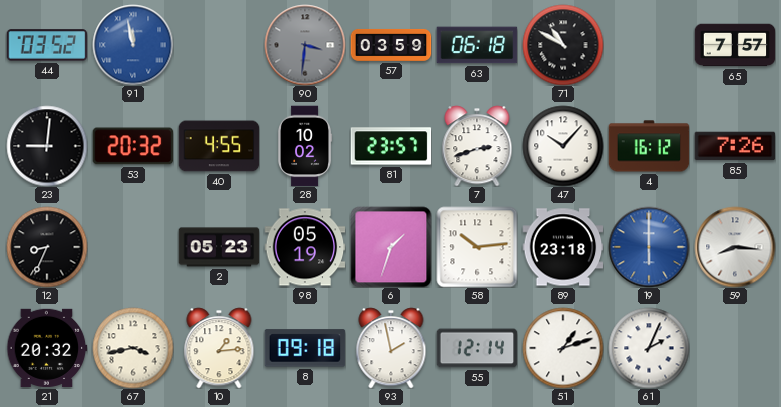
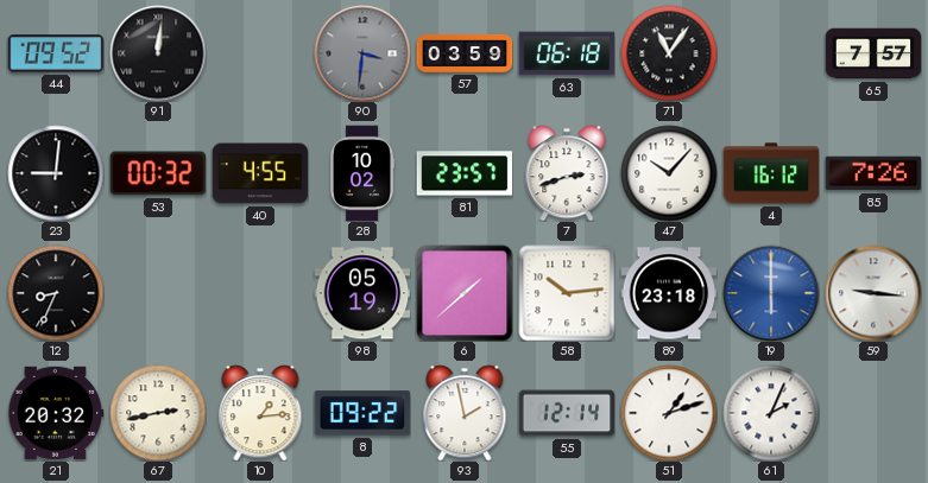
44: 03:52 -> 09:52
91: 11:58 -> 12:01
91 dial: blue -> black
71: 10:50 -> 11:06
53: 20:32 -> 00:32
2: 05:23 -> none
6: 1:33 -> 1:38
59: 8:16 -> 9:16
67: 3:43 -> 2:43
8: 09:18 -> 09:22
